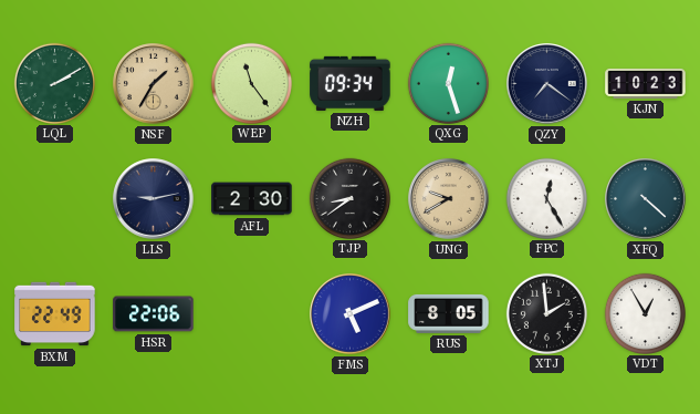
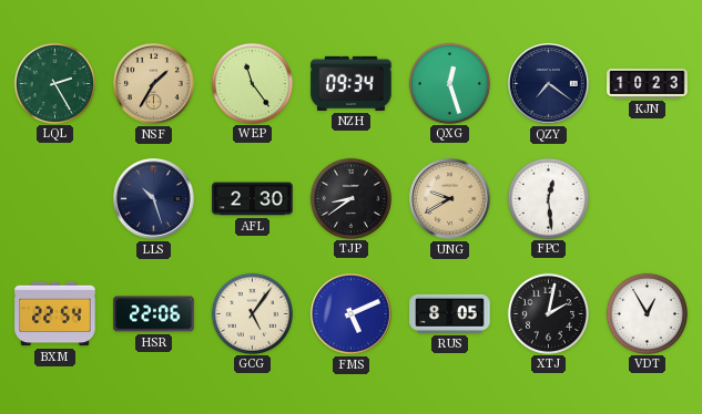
LQL: 2:10 -> 2:25
LLS: 9:13 -> 10:27
FPC: 12:25 -> 12:29
XFQ: 4:22 -> none
BXM: 22:49 -> 22:54
GCG: none -> 5:06
XTJ: 1:59 -> 2:02
